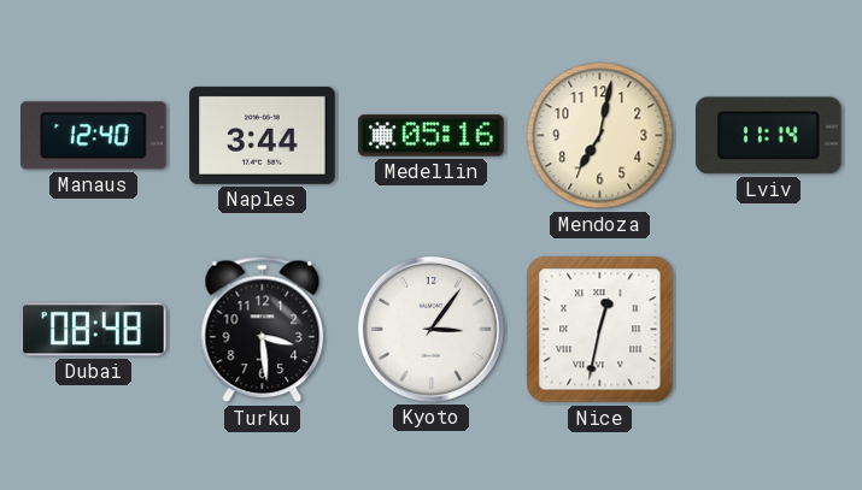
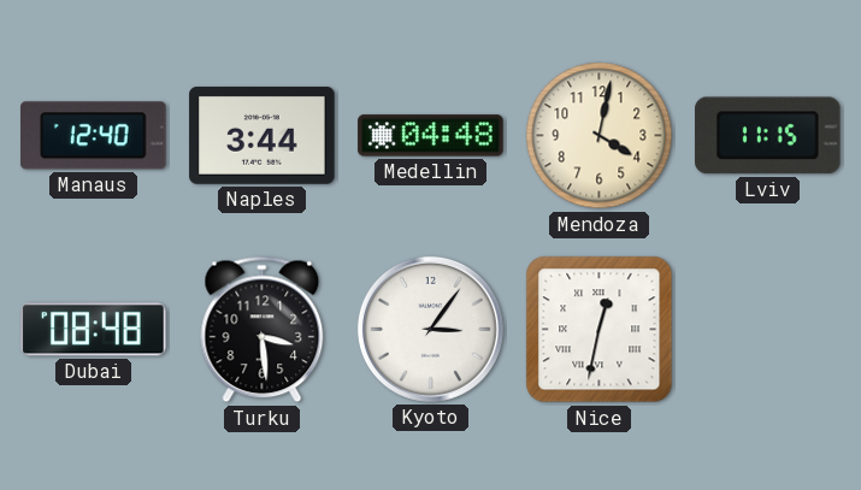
Medellin: 05:16 -> 04:48
Mendoza: 7:02 -> 4:02
Lviv: 11:14 -> 11:15
